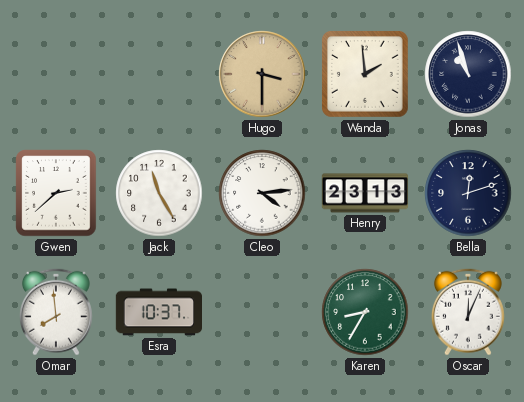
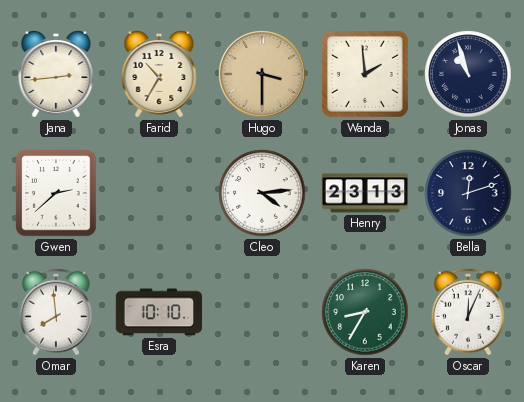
Jana: none -> 2:44
Farid: none -> 10:35
Jack: 11:25 -> none
Esra: 10:37 -> 10:10
